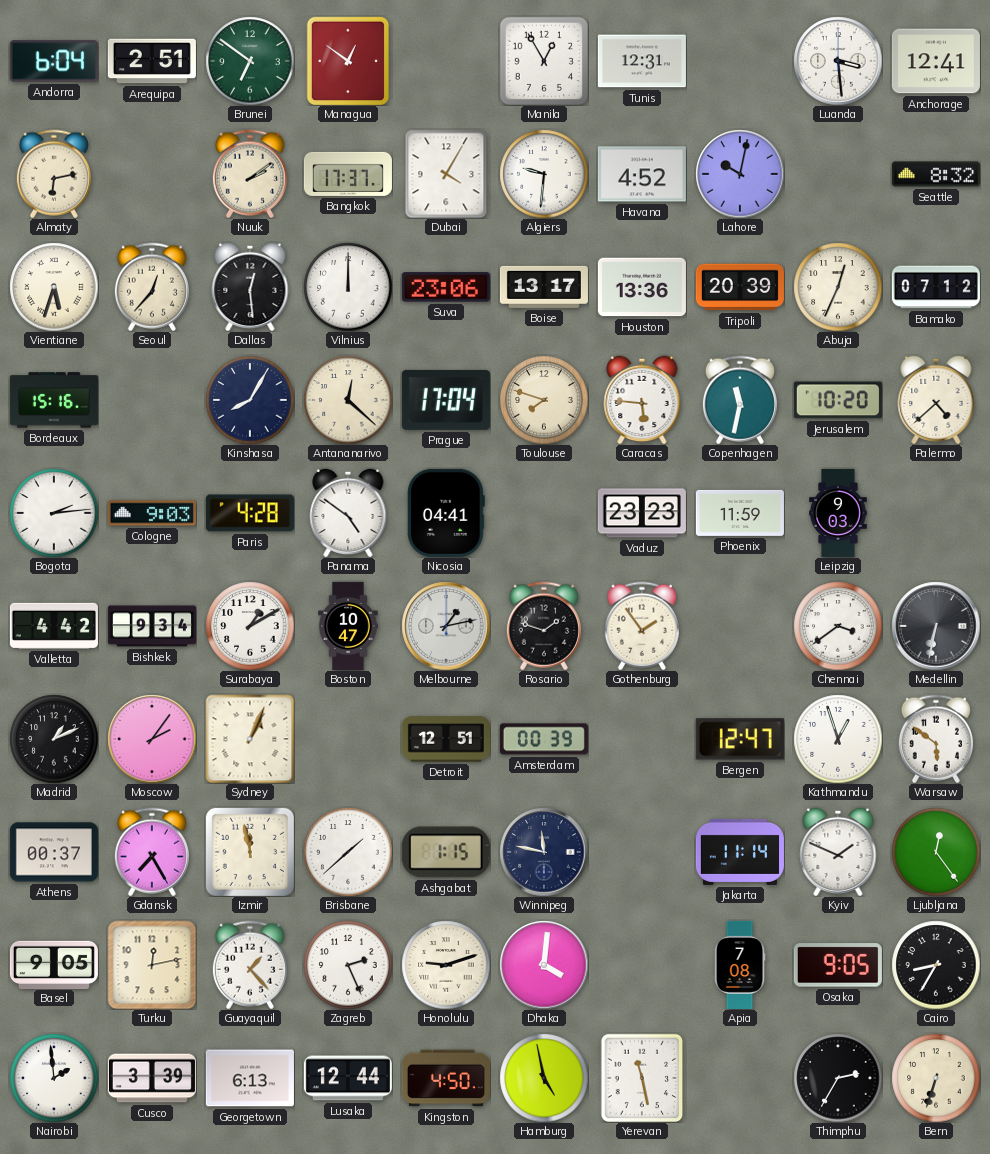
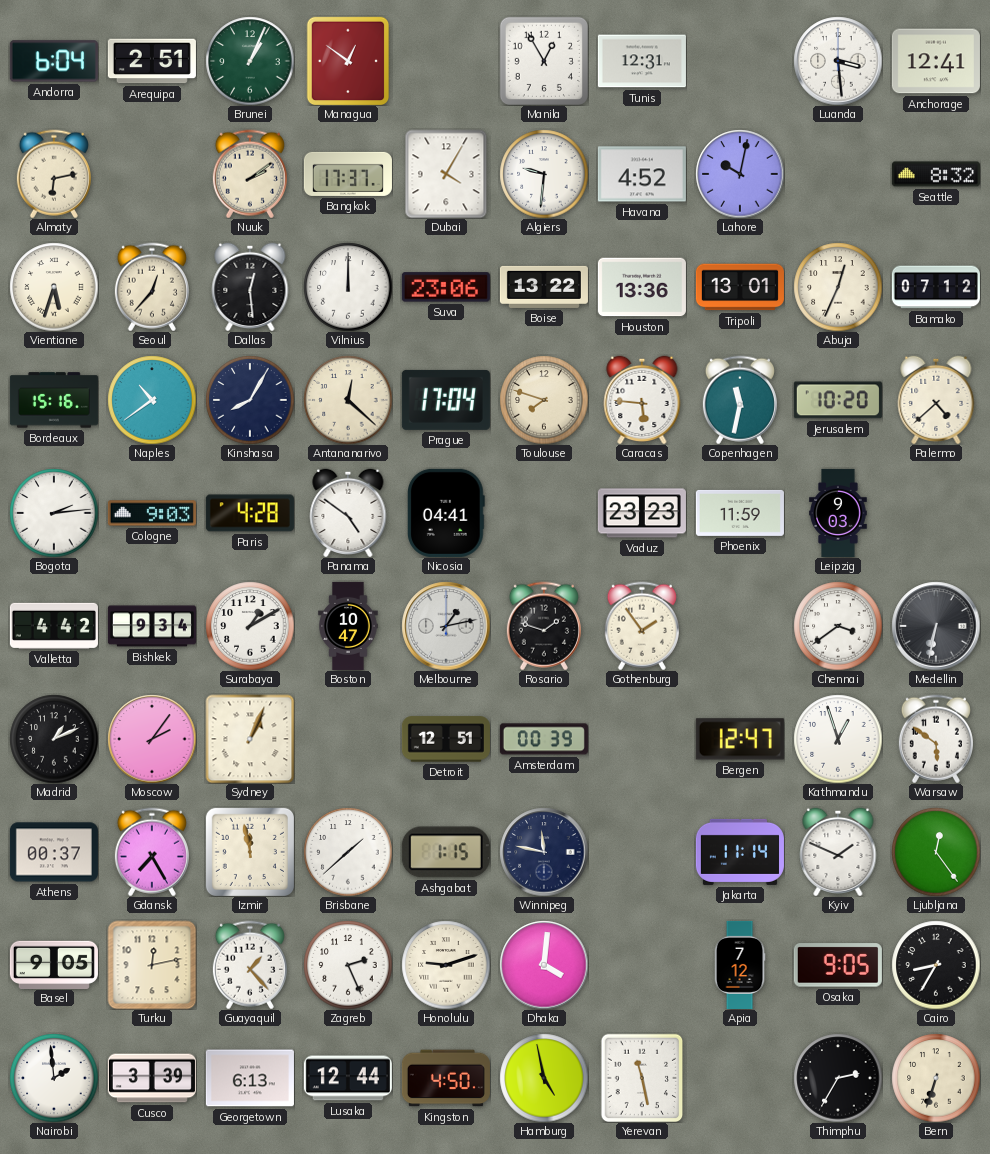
Brunei: 6:51 -> 1:04
Boise: 13:17 -> 13:22
Tripoli: 20:39 -> 13:01
Naples: none -> 10:39
Apia: 7:08 -> 7:12
